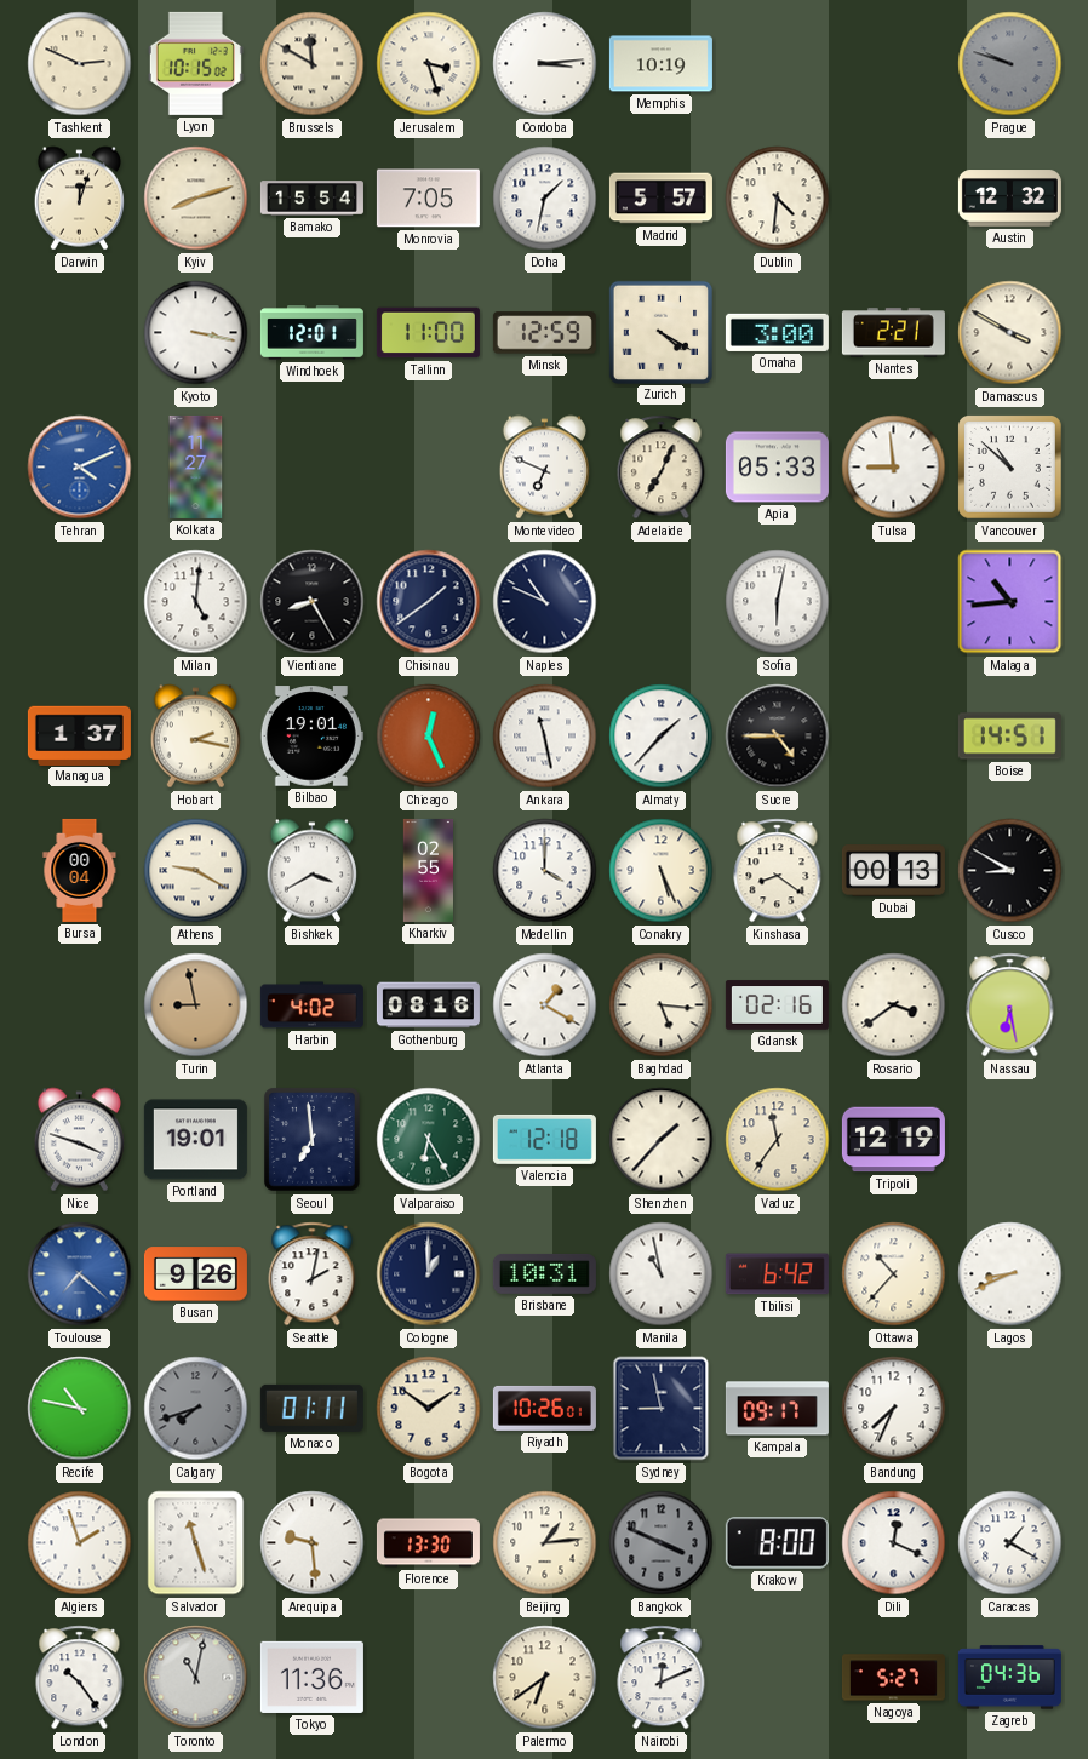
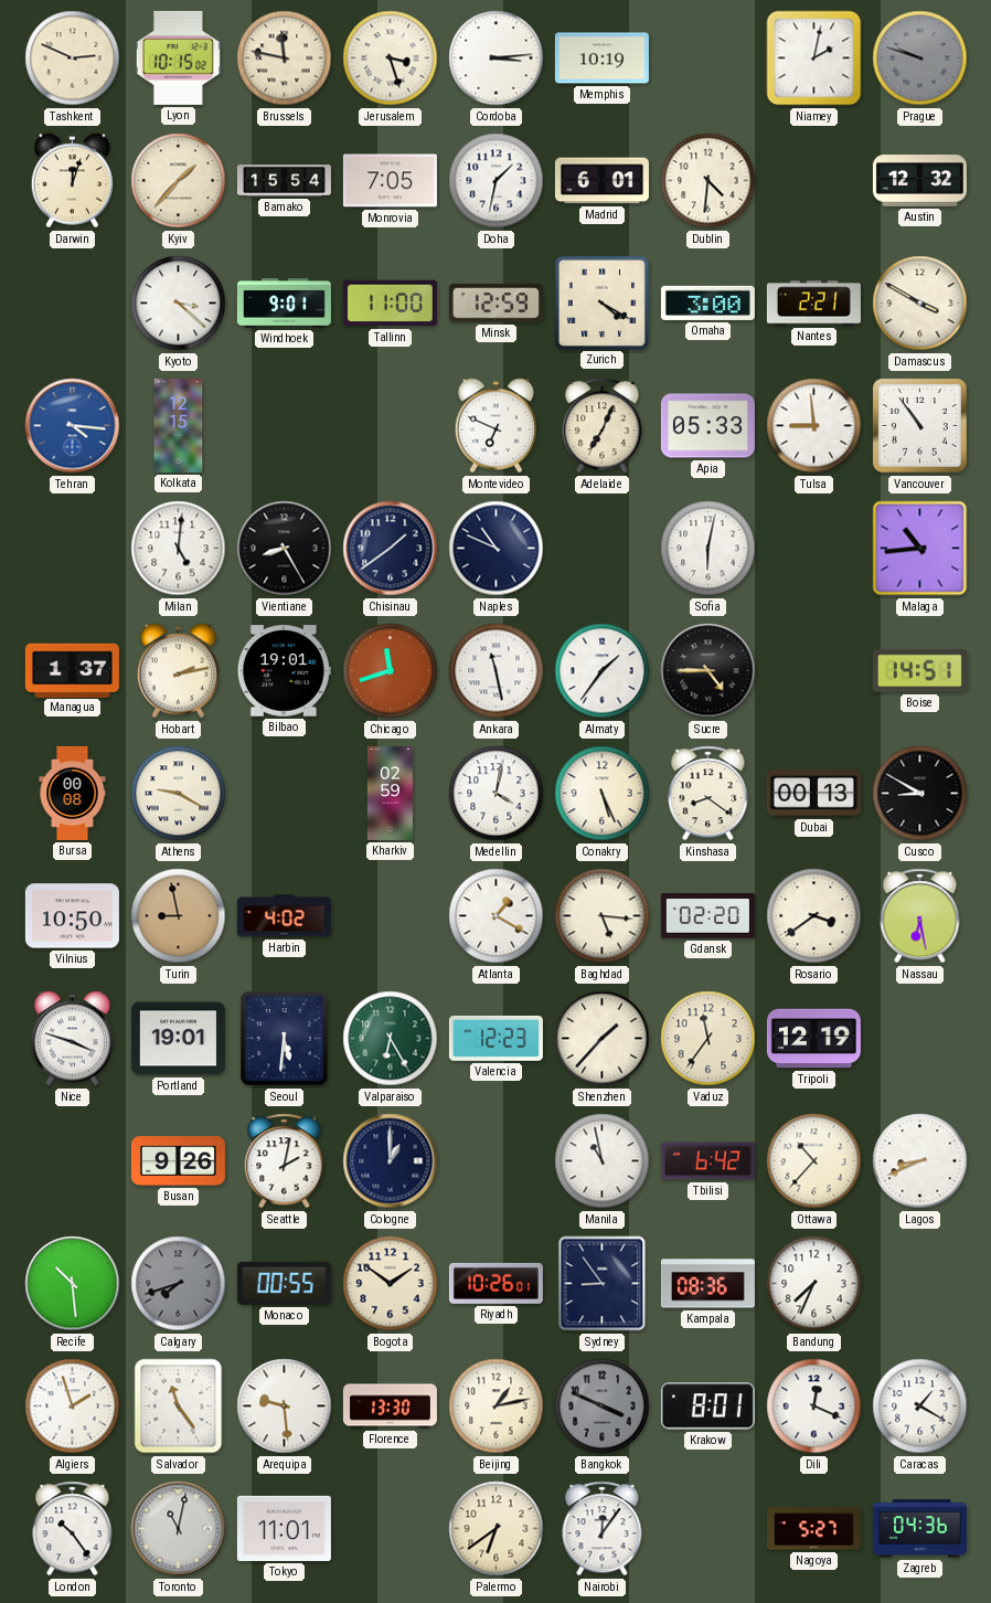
Brussels: 11:50 -> 11:47
Niamey: none -> 2:02
Kyiv: 8:12 -> 1:37
Madrid: 5:57 -> 6:01
Kyoto: 3:17 -> 3:22
Windhoek: 12:01 -> 9:01
Tehran: 4:11 -> 4:16
Kolkata: 11:27 -> 12:15
Vancouver: 10:52 -> 10:54
Hobart: 2:17 -> 2:13
Chicago: 12:26 -> 11:42
Almaty: 1:37 -> 1:36
Bursa: 00:04 -> 00:08
Bishkek: 3:40 -> none
Kharkiv: 02:55 -> 02:59
Medellin: 4:00 -> 4:02
Vilnius: none -> 10:50
Gothenburg: 08:16 -> none
Gdansk: 02:16 -> 02:20
Seoul: 6:59 -> 5:31
Valencia: 12:18 -> 12:23
Toulouse: 7:22 -> none
Brisbane: 10:31 -> none
Recife: 10:47 -> 10:29
Monaco: 01:11 -> 00:55
Sydney: 8:58 -> 8:54
Kampala: 09:17 -> 08:36
Salvador: 11:27 -> 11:24
Beijing: 1:14 -> 1:13
Krakow: 8:00 -> 8:01
Tokyo: 11:36 -> 11:01
Nairobi: 12:11 -> 12:06
